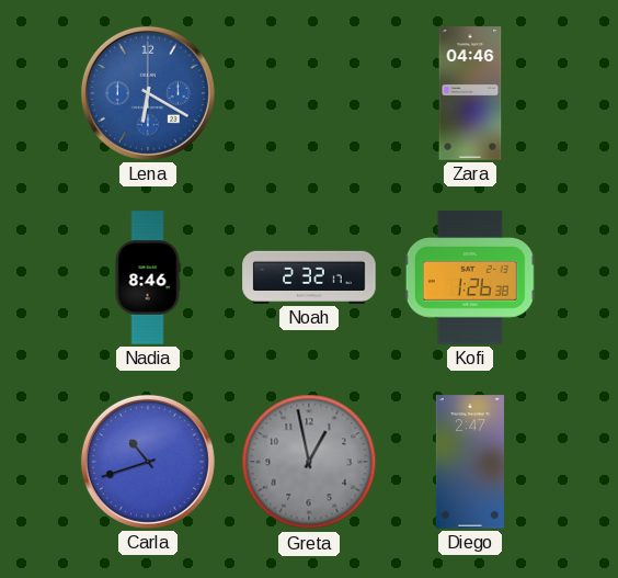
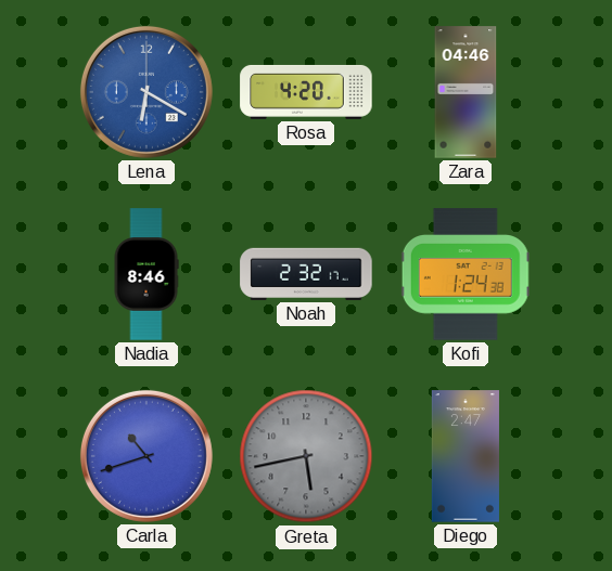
Rosa: none -> 4:20
Kofi: 1:26 -> 1:24
Greta: 12:58 -> 5:43
